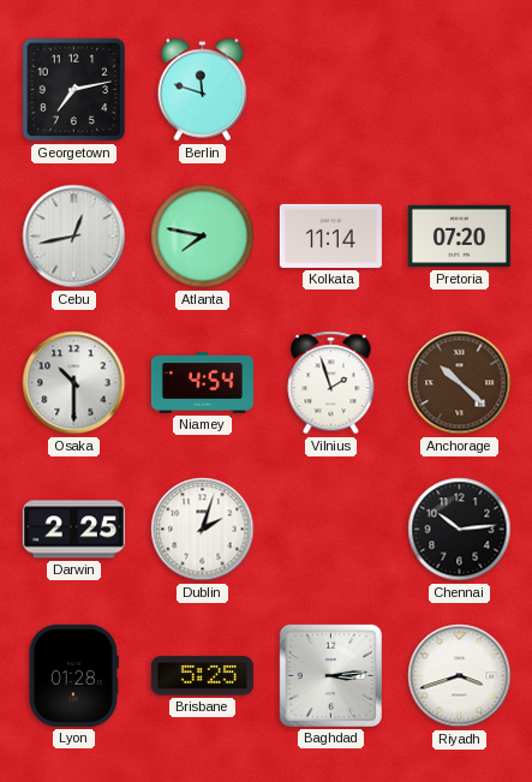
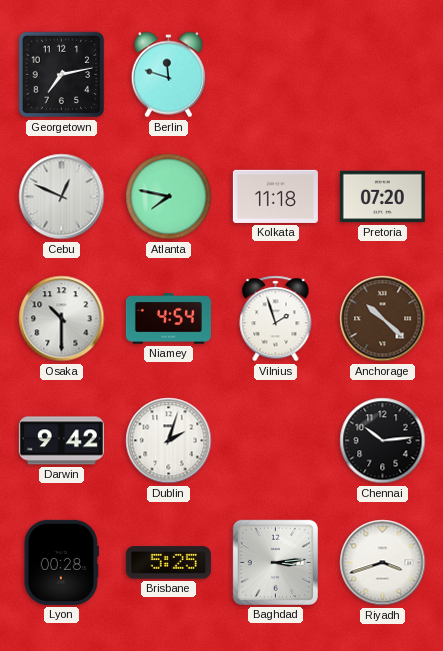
Cebu: 12:43 -> 12:49
Kolkata: 11:14 -> 11:18
Darwin: 2:25 -> 9:42
Lyon: 01:28 -> 00:28
